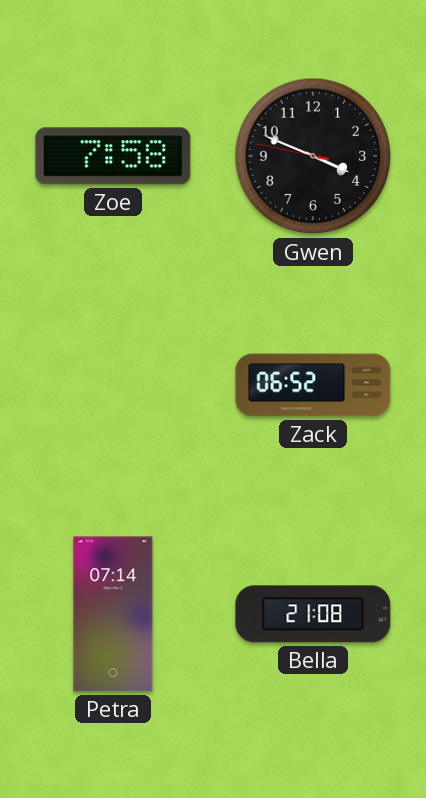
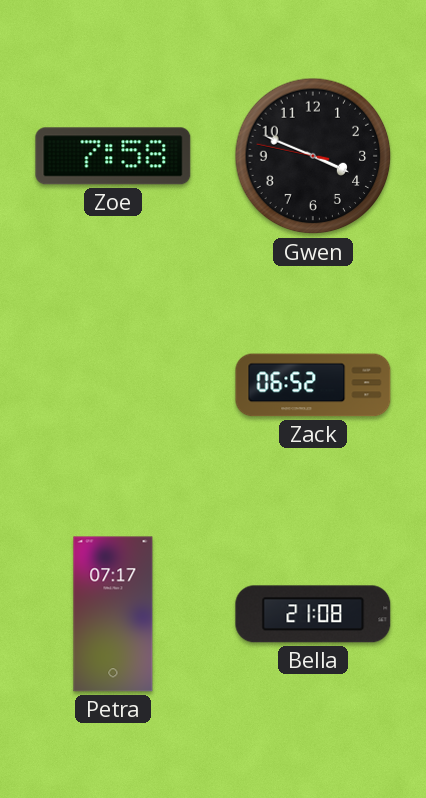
Petra: 07:14 -> 07:17
